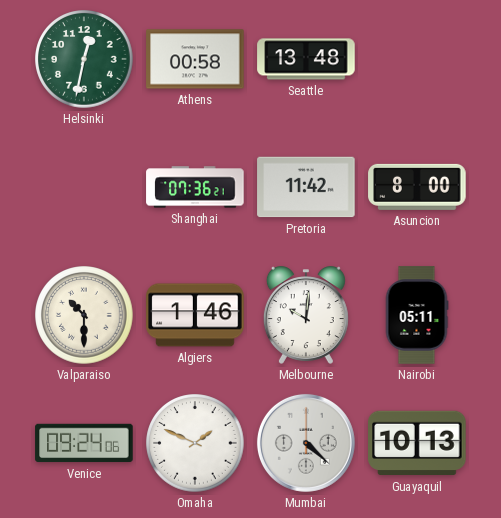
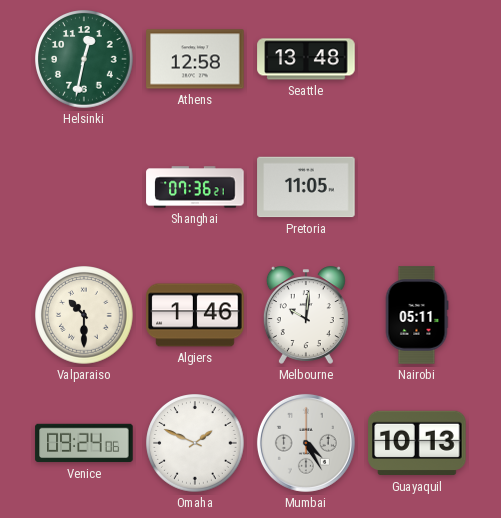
Athens: 00:58 -> 12:58
Pretoria: 11:42 -> 11:05
Asuncion: 8:00 -> none
Mumbai: 4:22 -> 4:25
